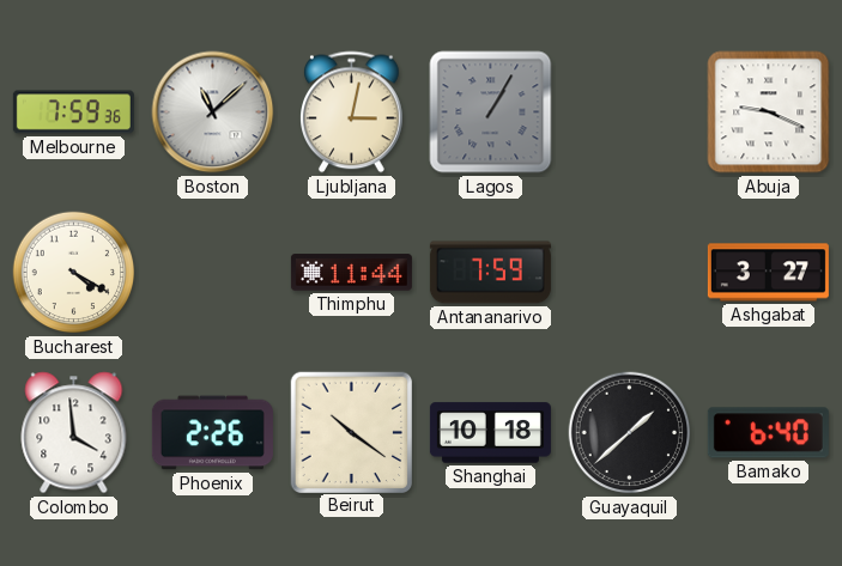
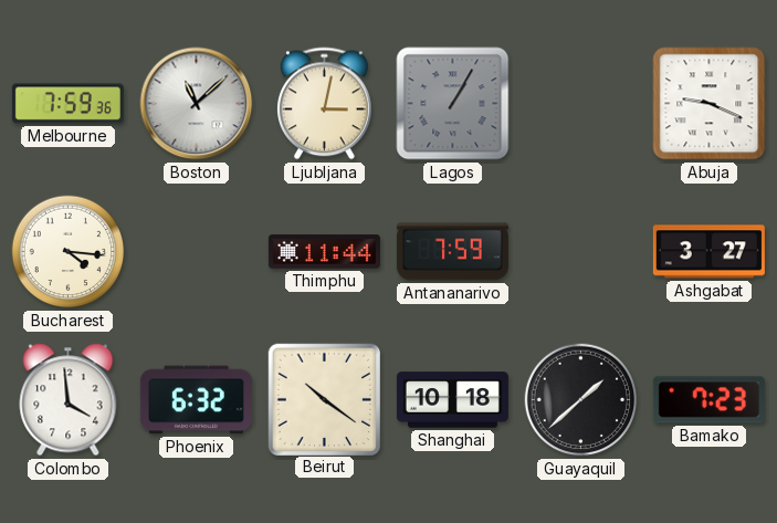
Bucharest: 4:20 -> 4:16
Phoenix: 2:26 -> 6:32
Bamako: 6:40 -> 7:23
